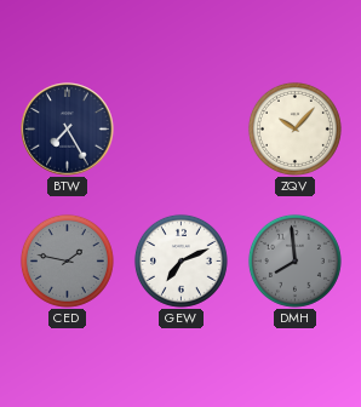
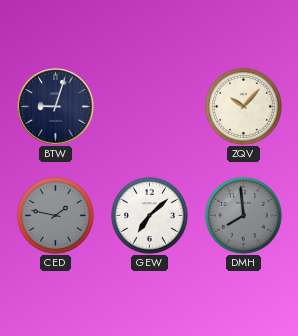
BTW: 7:25 -> 9:03
GEW: 7:11 -> 7:08
